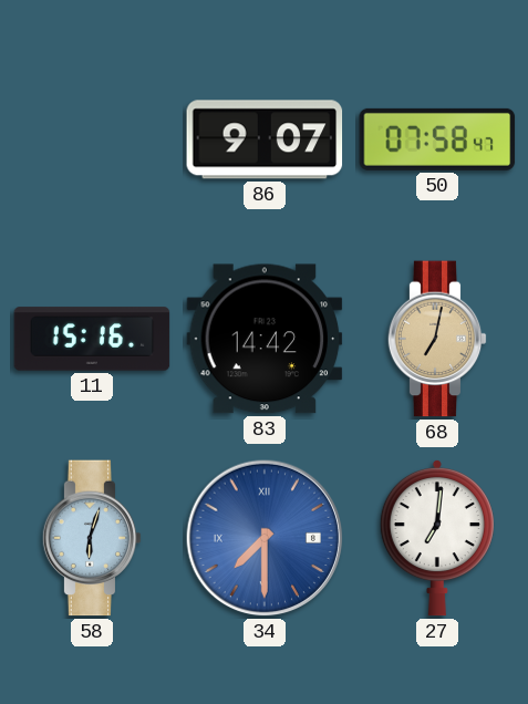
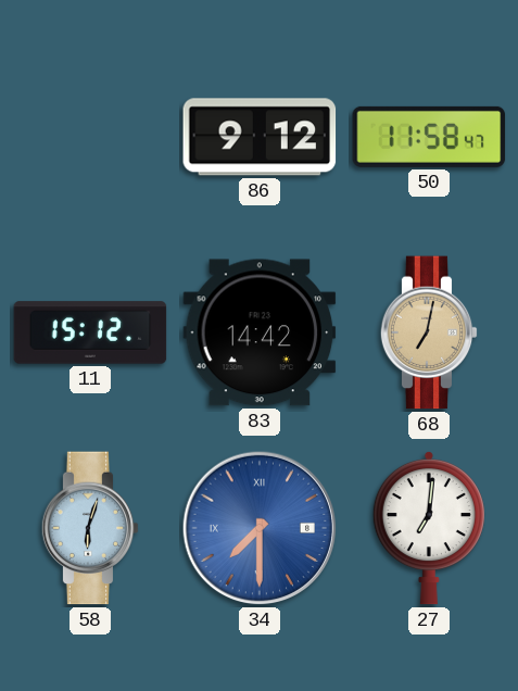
86: 9:07 -> 9:12
50: 07:58 -> 11:58
11: 15:16 -> 15:12
